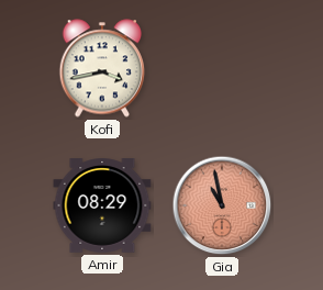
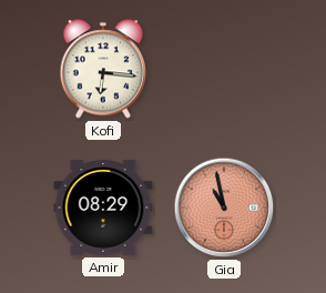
Kofi: 3:43 -> 6:16
